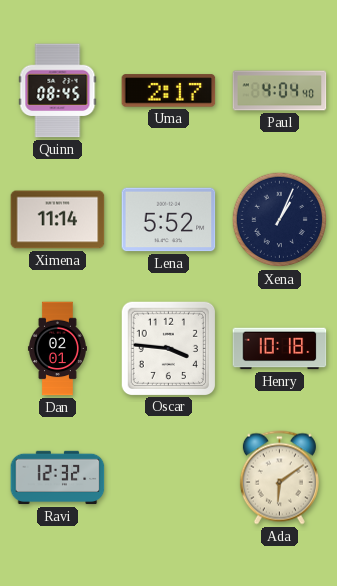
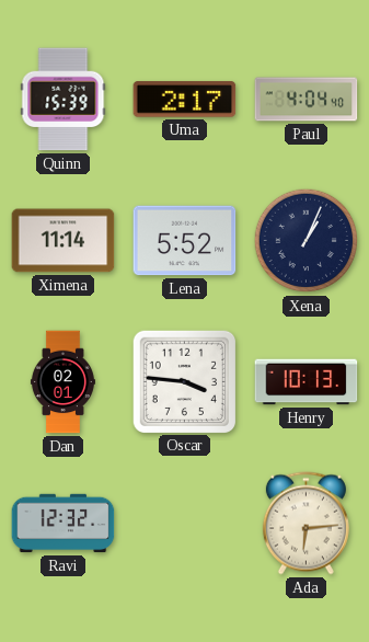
Quinn: 08:45 -> 15:39
Henry: 10:18 -> 10:13
Ada: 6:09 -> 6:14
